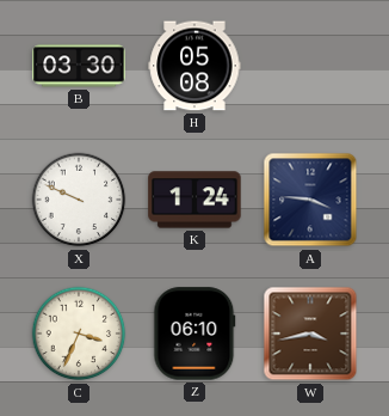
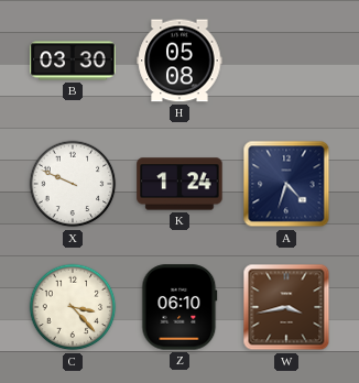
A: 3:46 -> 4:33
C: 3:34 -> 3:23
